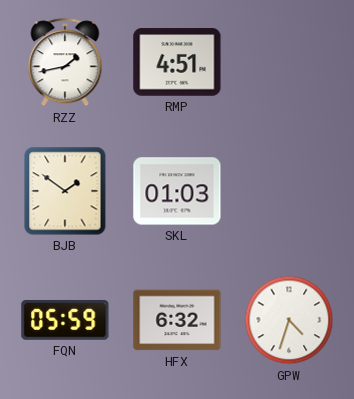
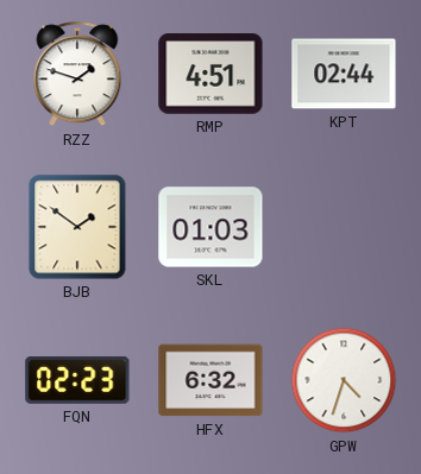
RZZ: 1:43 -> 1:48
KPT: none -> 02:44
FQN: 05:59 -> 02:23
